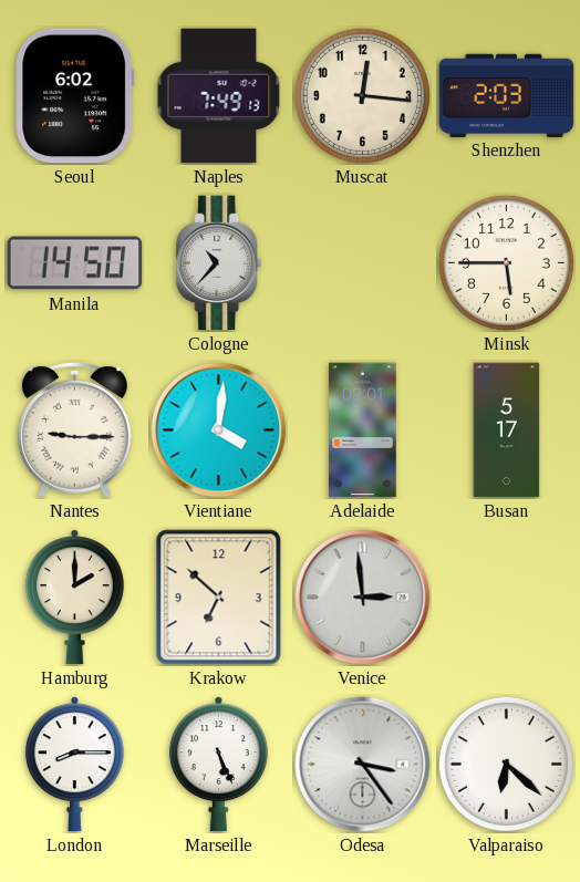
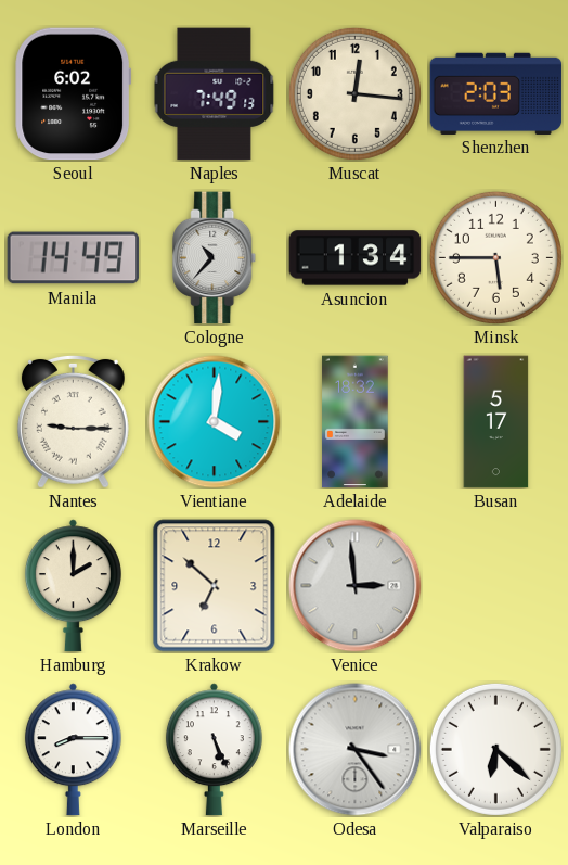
Manila: 14:50 -> 14:49
Asuncion: none -> 1:34
Adelaide: 09:01 -> 18:32
